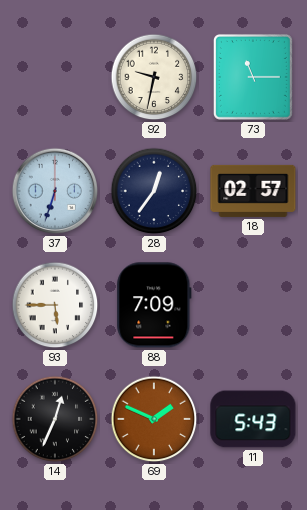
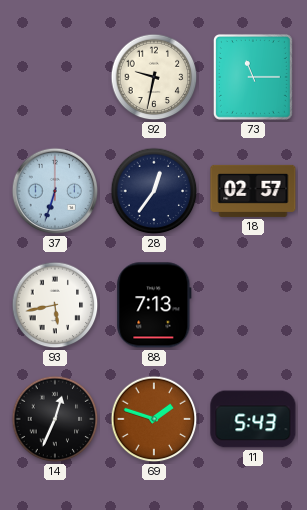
93: 5:45 -> 5:43
88: 7:09 -> 7:13
69: 1:49 -> 1:48
